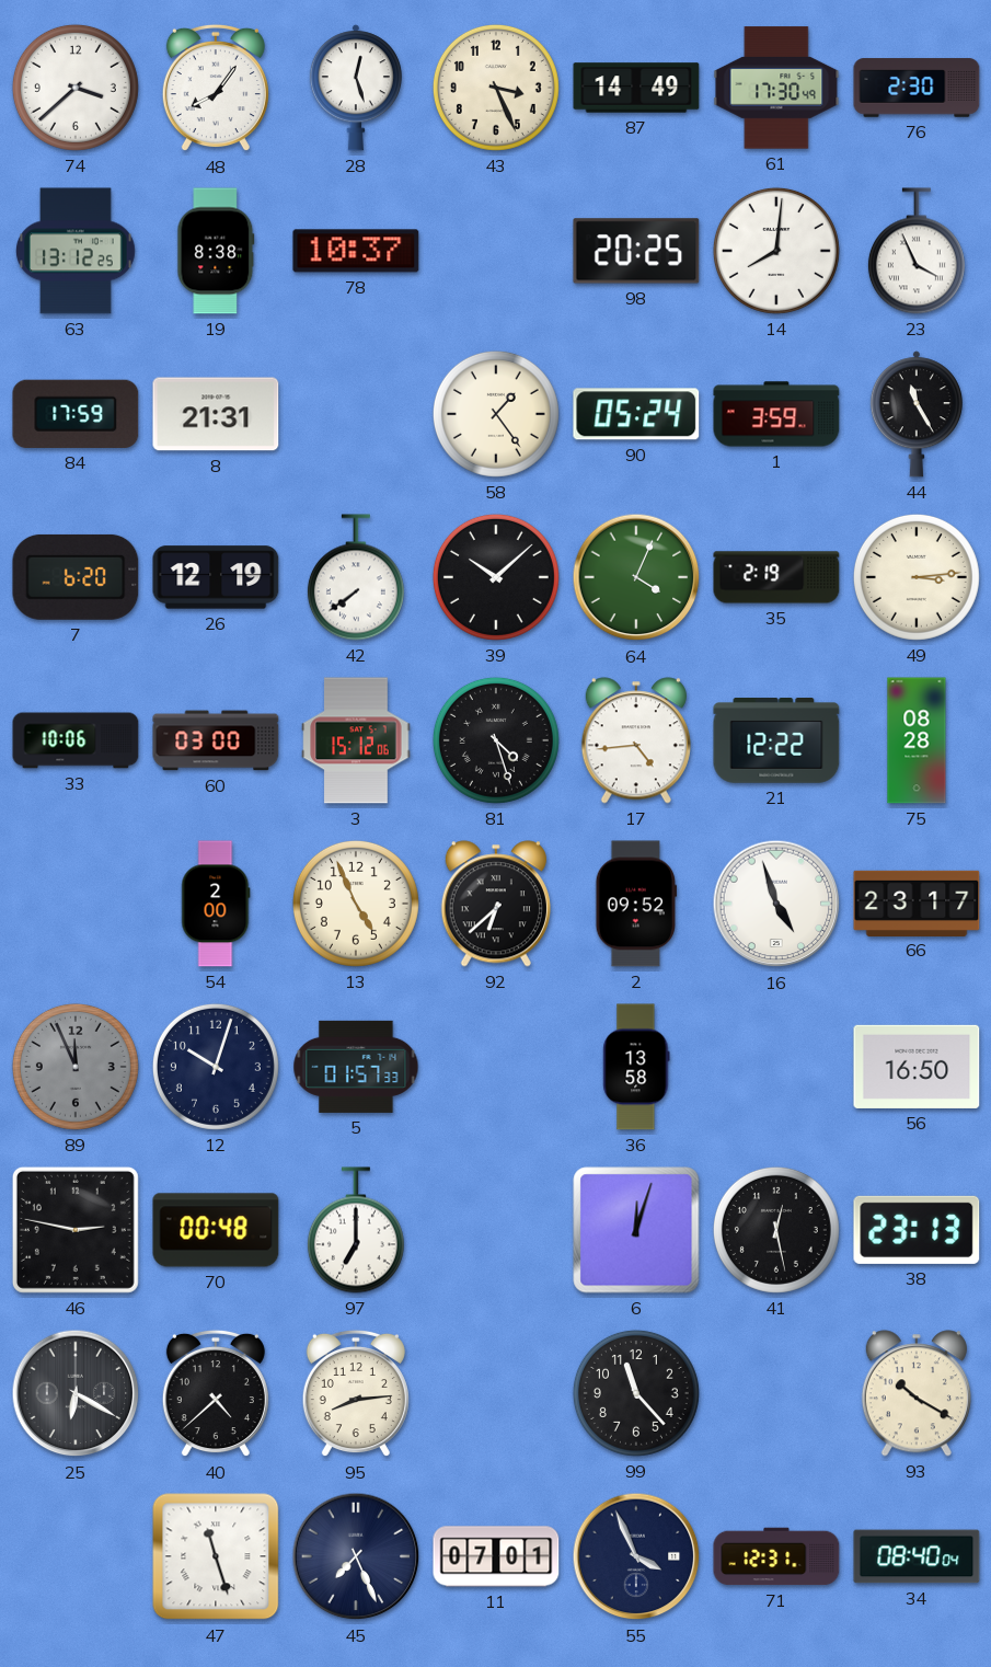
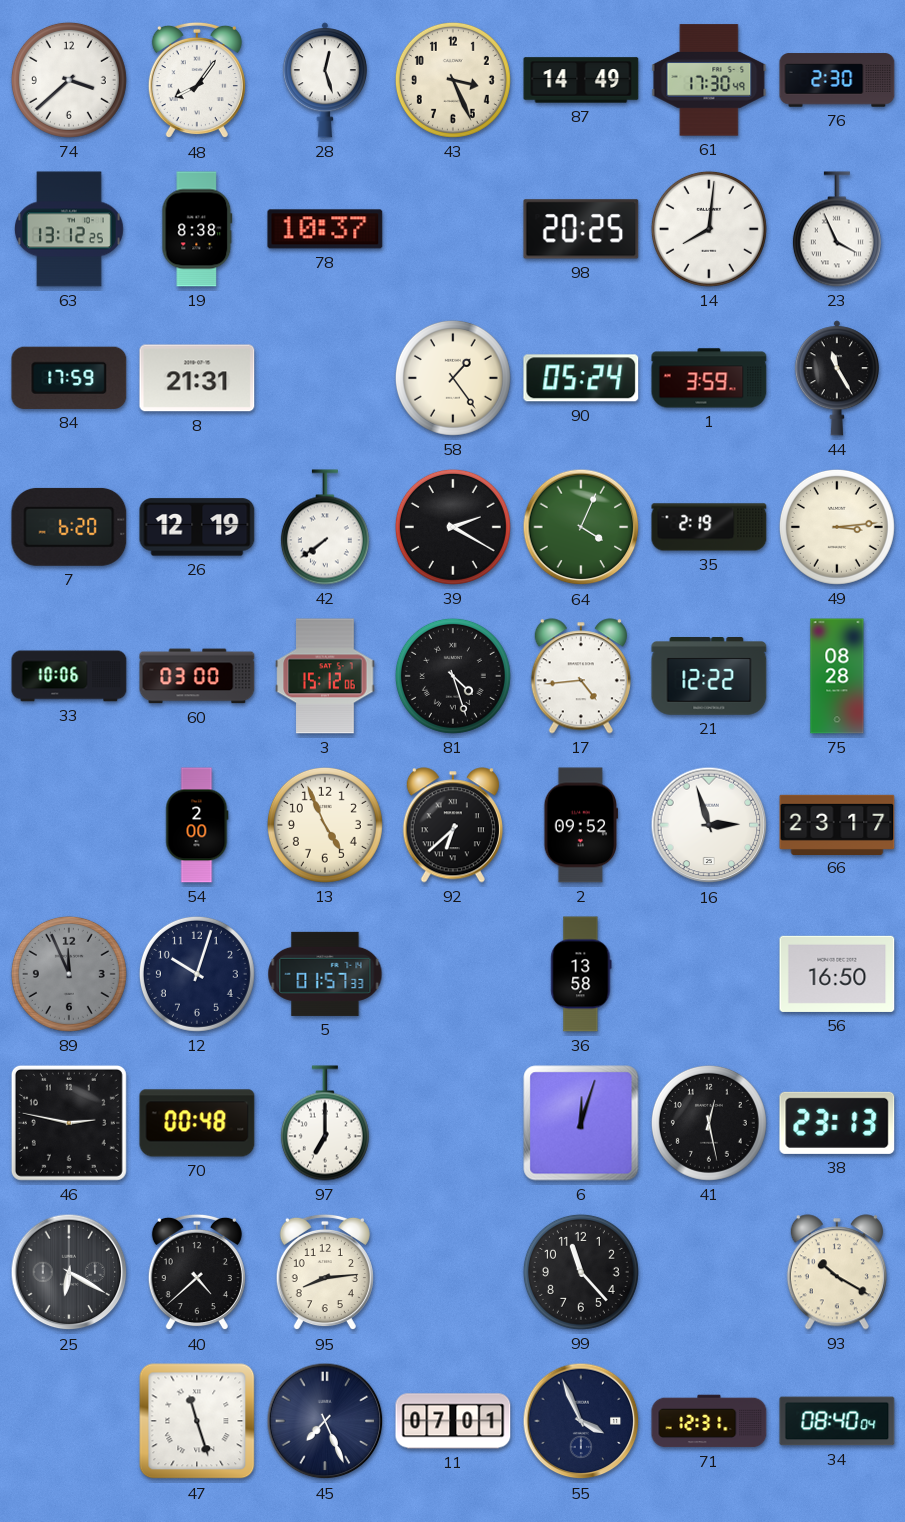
39: 10:08 -> 2:20
16: 4:57 -> 2:57
